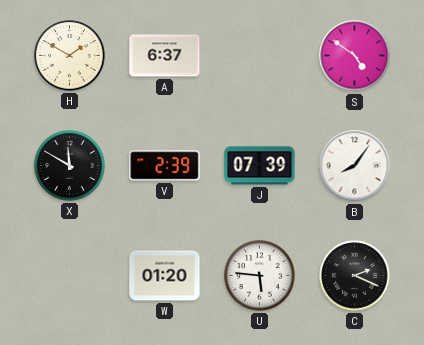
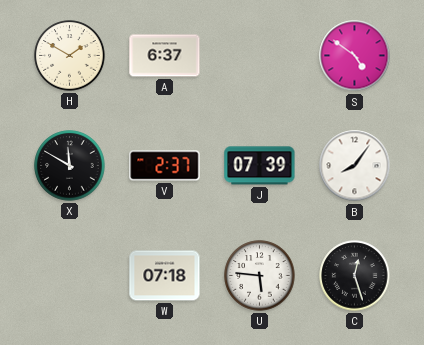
V: 2:39 -> 2:37
W: 01:20 -> 07:18
C: 2:19 -> 12:27
